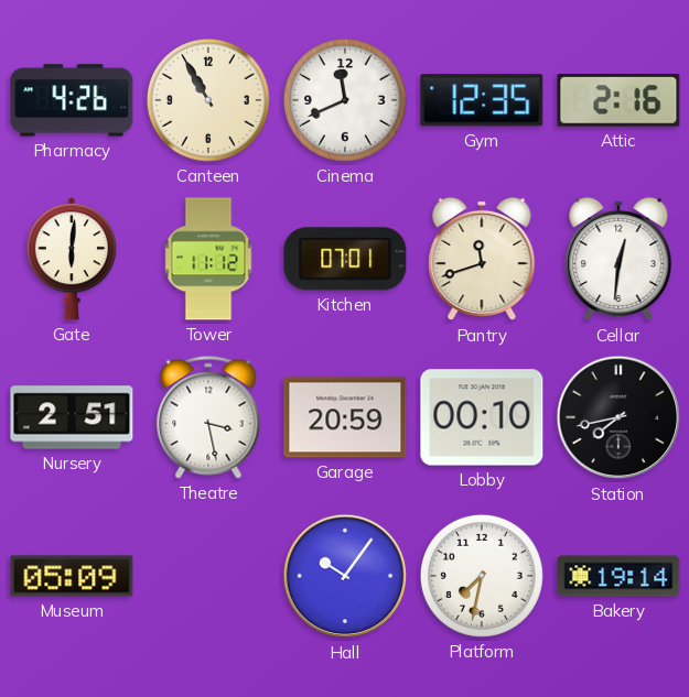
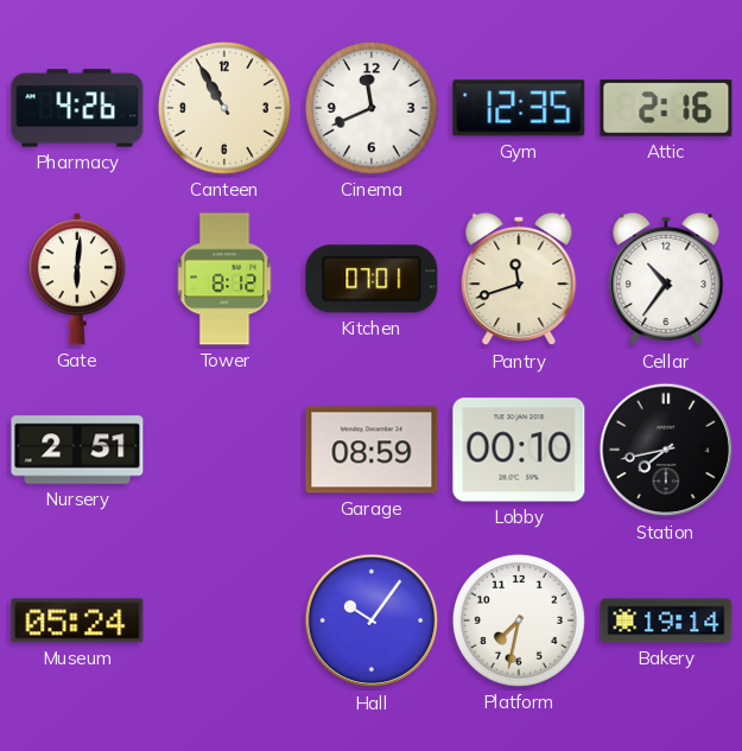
Tower: 11:12 -> 8:12
Cellar: 12:31 -> 10:36
Theatre: 3:28 -> none
Garage: 20:59 -> 08:59
Museum: 05:09 -> 05:24
